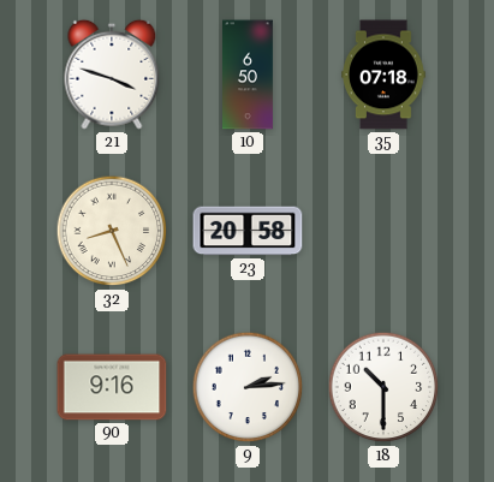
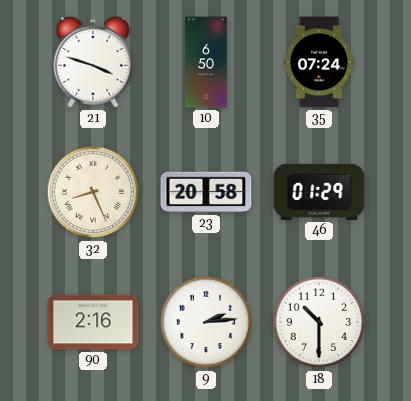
35: 07:18 -> 07:24
46: none -> 01:29
90: 9:16 -> 2:16
